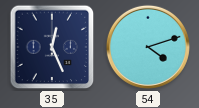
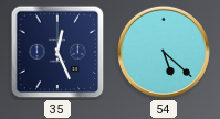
54: 4:12 -> 5:22
